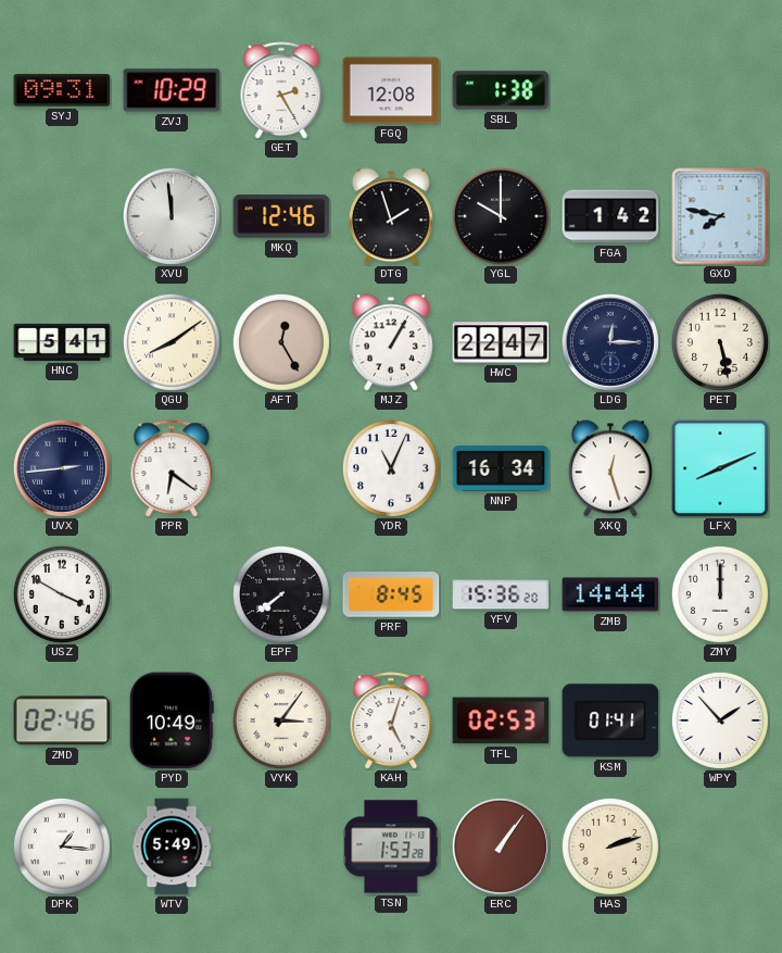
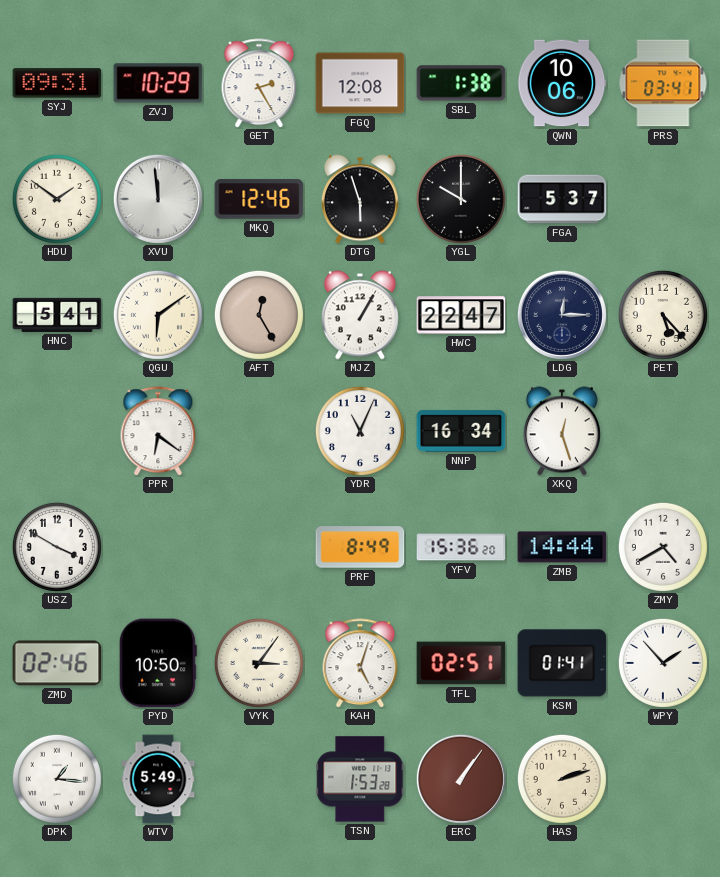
QWN: none -> 10:06
PRS: none -> 03:41
HDU: none -> 1:51
DTG: 1:57 -> 5:57
FGA: 1:42 -> 5:37
GXD: 7:47 -> none
QGU: 8:09 -> 6:09
PET: 5:28 -> 5:23
UVX: 2:44 -> none
LFX: 8:11 -> none
EPF: 7:39 -> none
PRF: 8:45 -> 8:49
ZMY: 12:00 -> 4:40
PYD: 10:49 -> 10:50
TFL: 02:53 -> 02:51
